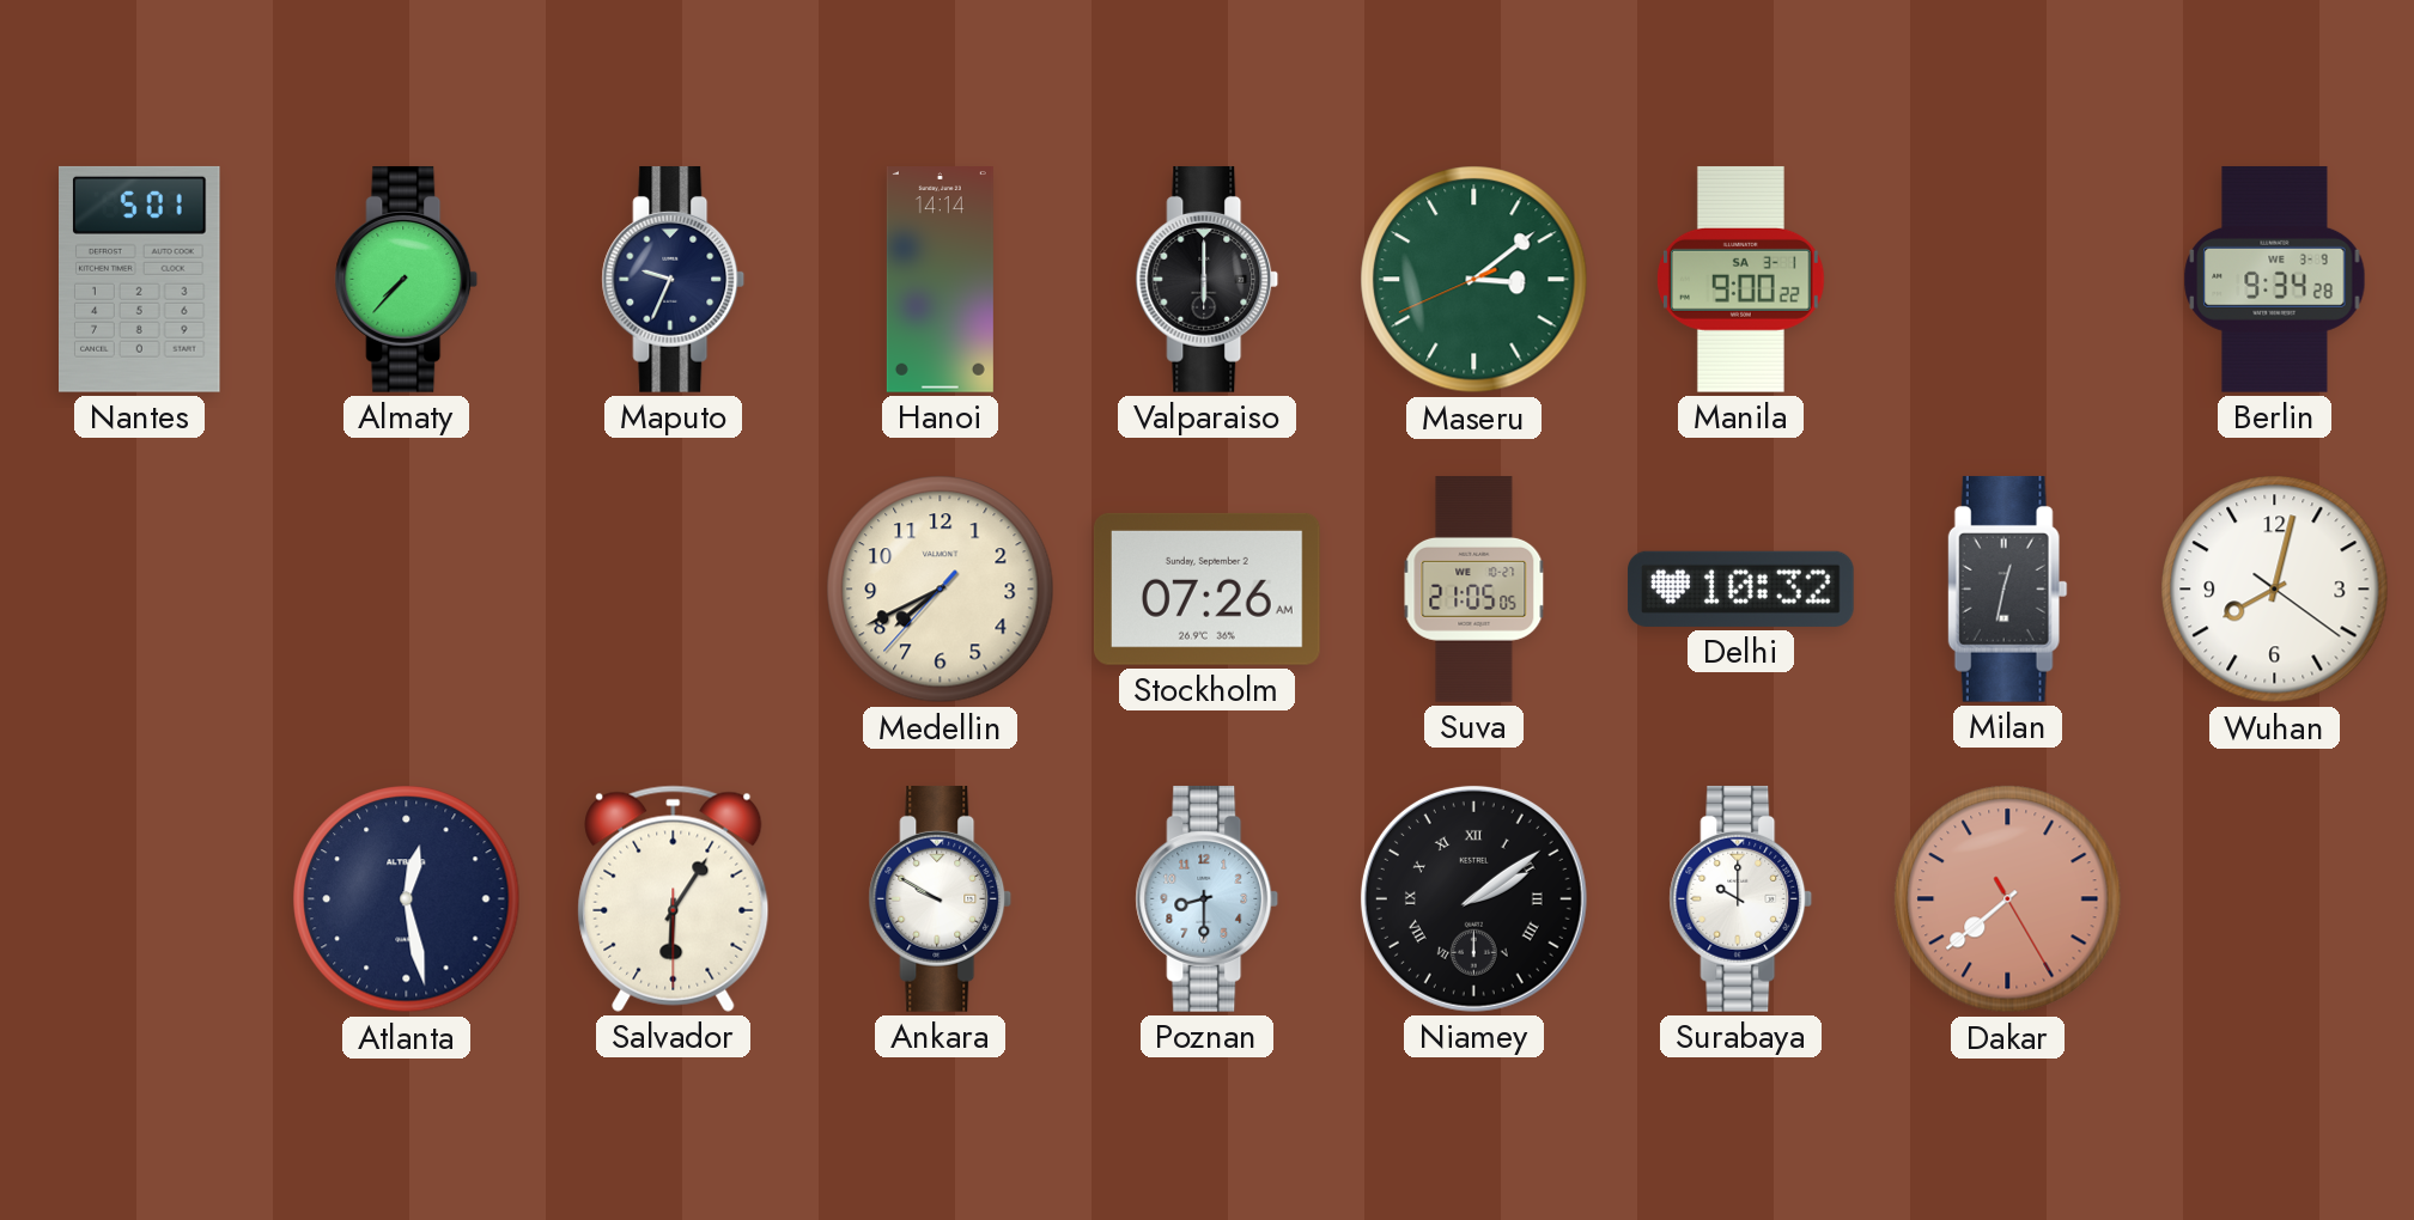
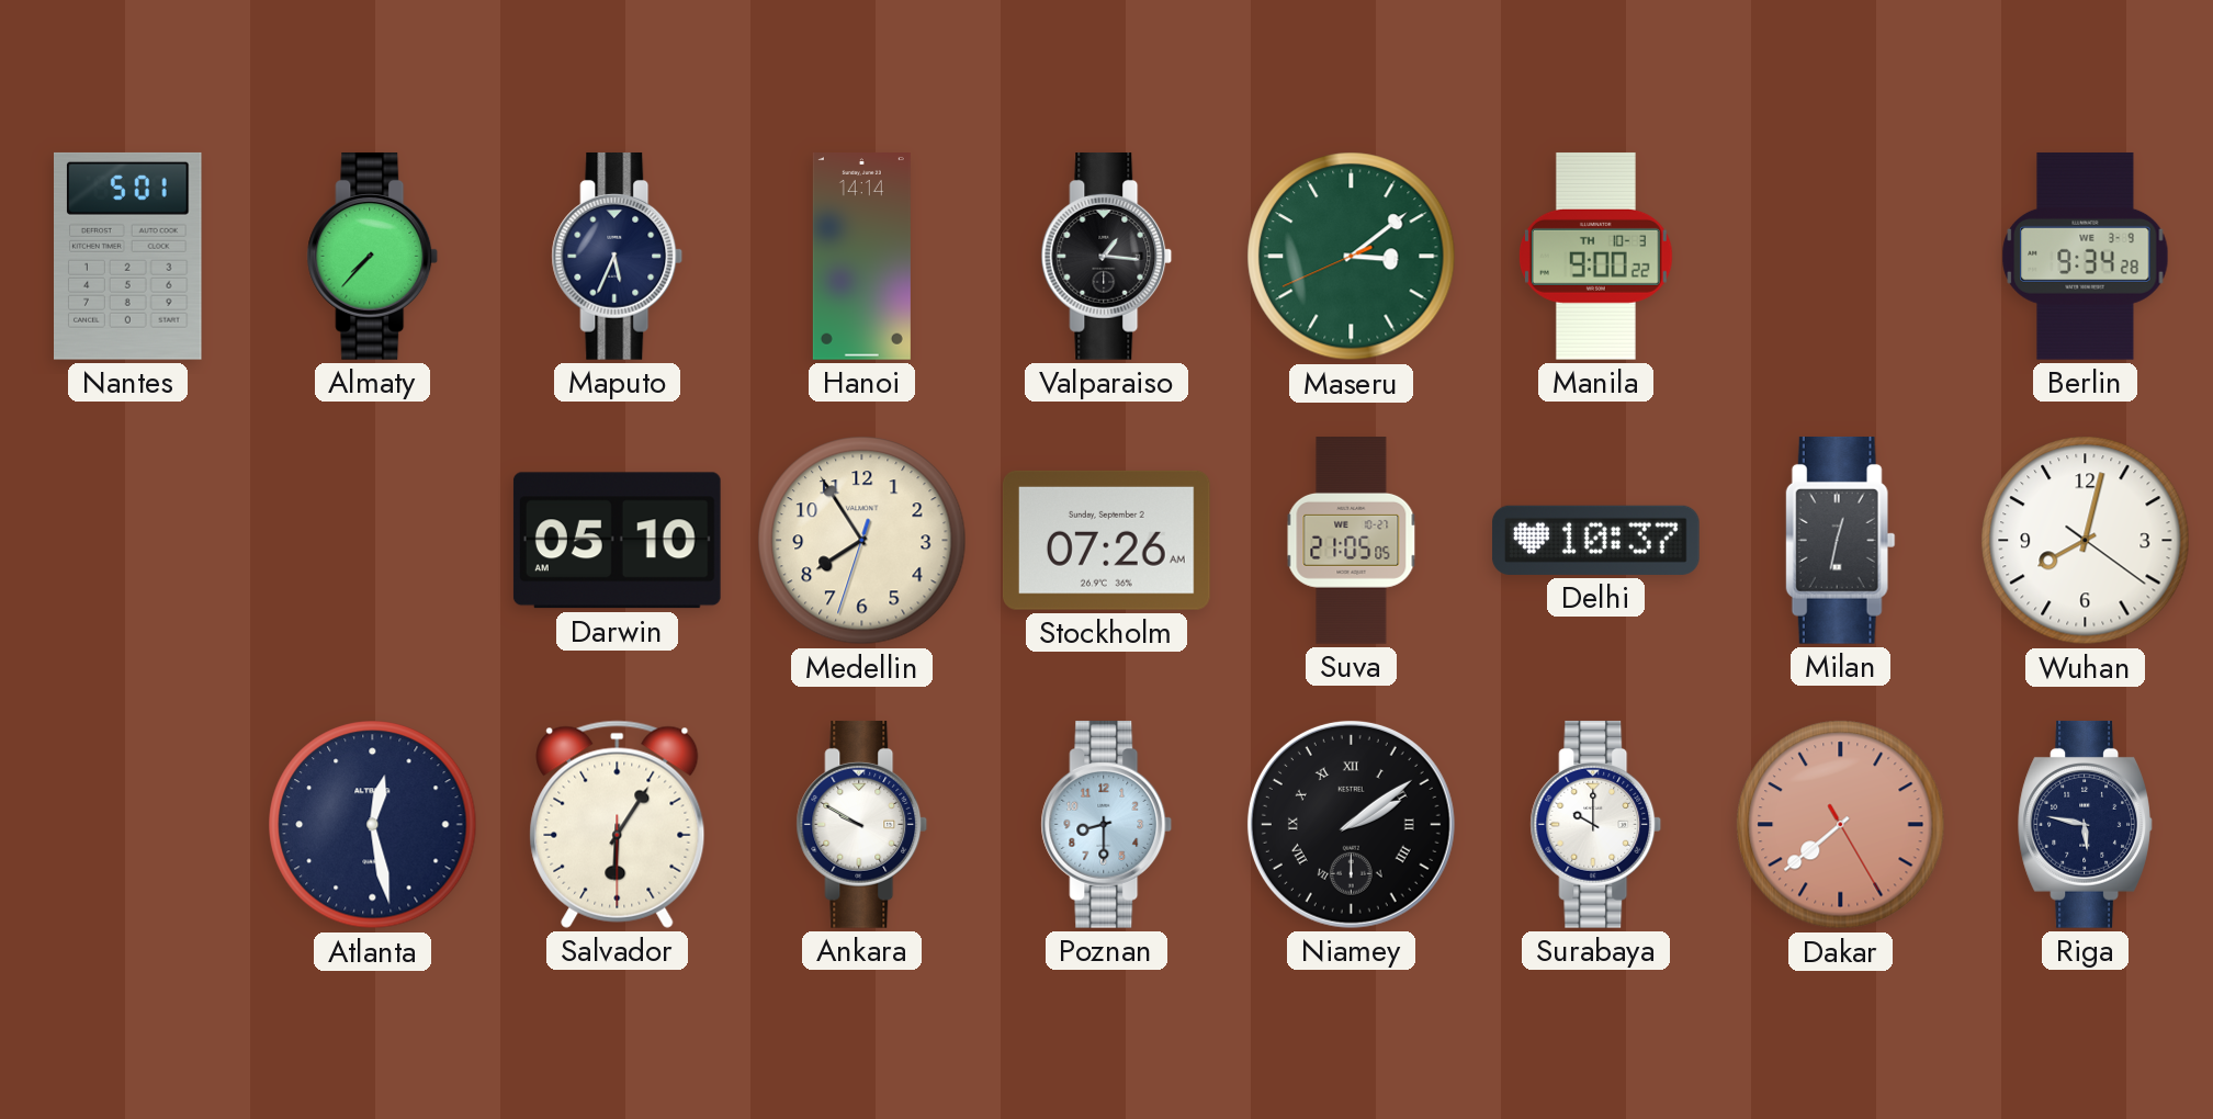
Maputo: 9:34 -> 5:34
Valparaiso: 6:00 -> 1:16
Manila date: SA 3-1 -> TH 10-3
Darwin: none -> 05:10
Medellin: 7:40 -> 7:54
Delhi: 10:32 -> 10:37
Riga: none -> 5:47
